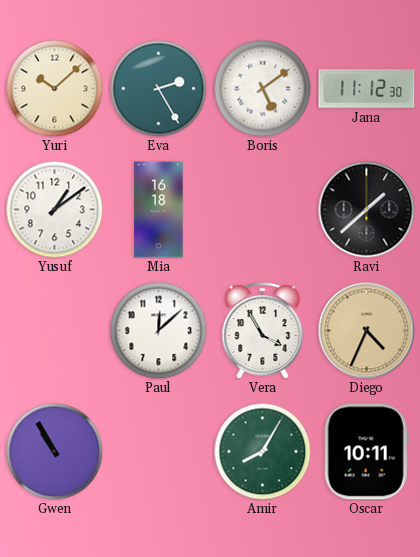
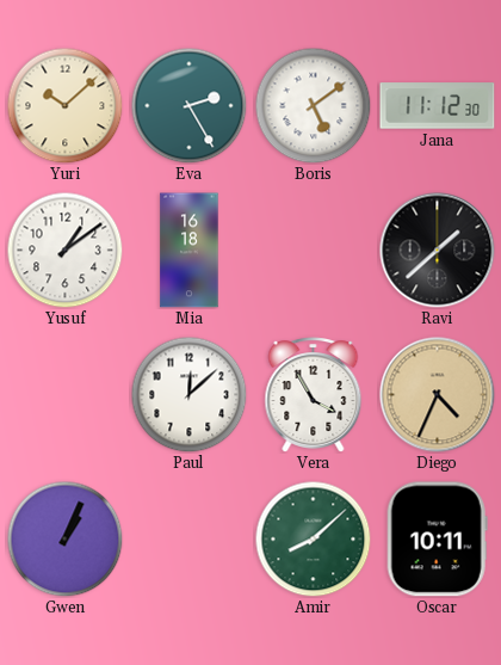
Gwen: 10:55 -> 1:04
Amir: 8:05 -> 8:08
